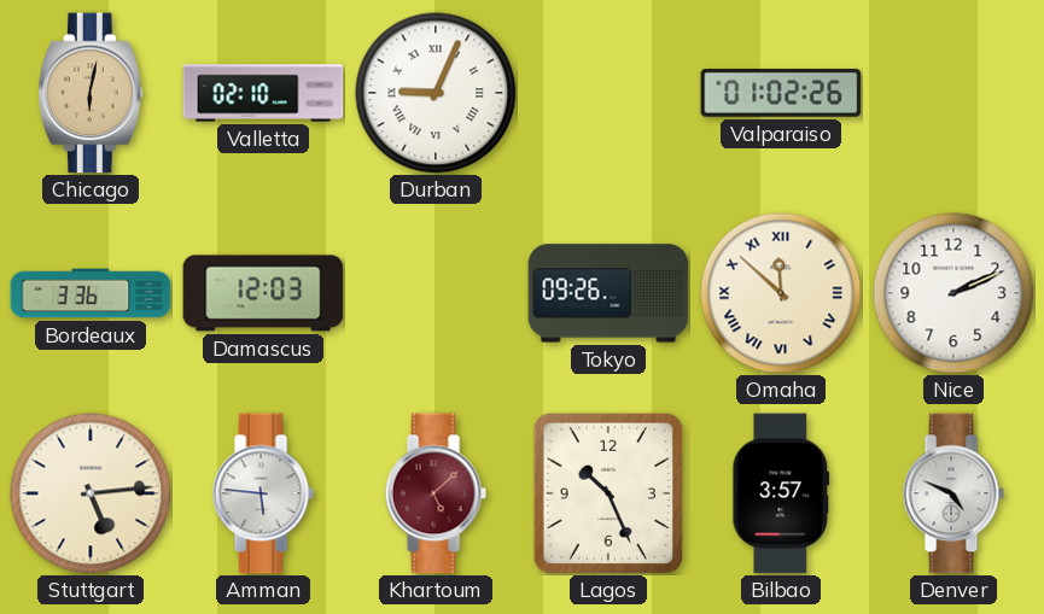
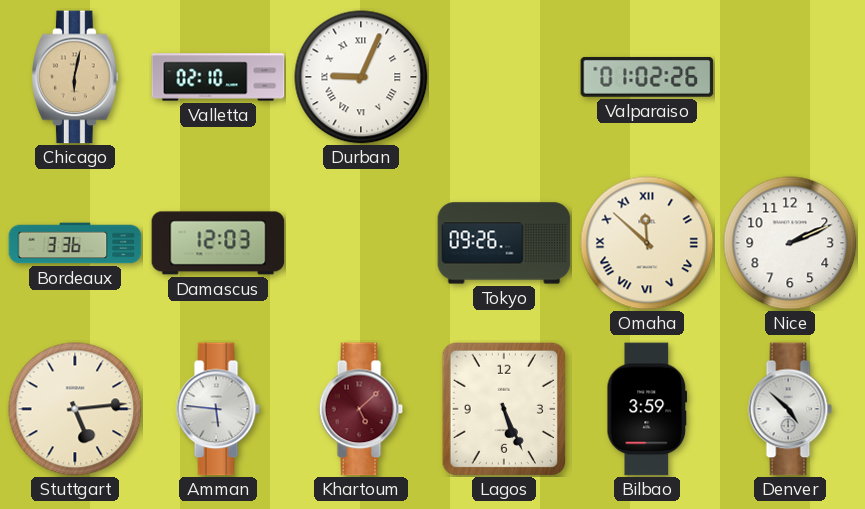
Lagos: 10:26 -> 5:26
Bilbao: 3:57 -> 3:59
Denver: 4:49 -> 4:52
